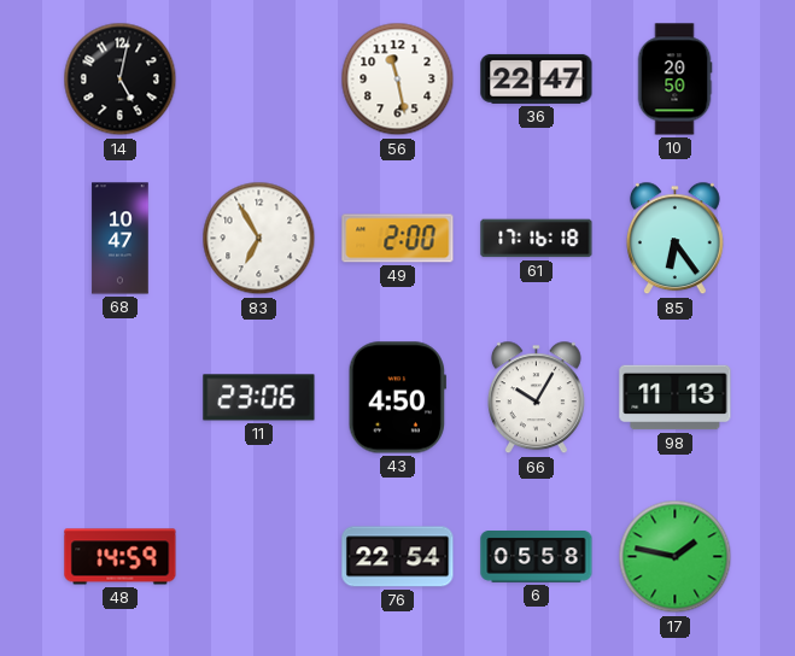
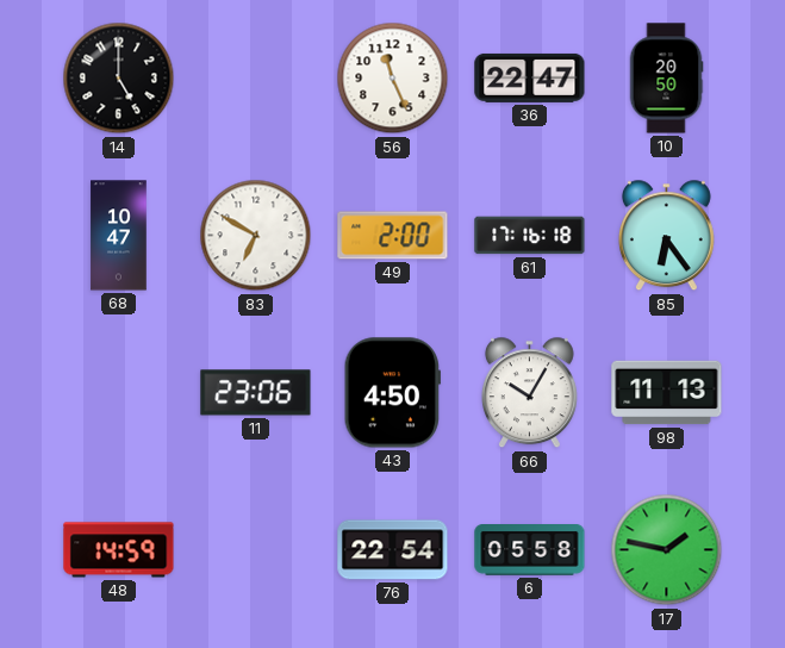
14: 5:02 -> 5:00
56: 11:28 -> 11:26
83: 6:55 -> 6:50
